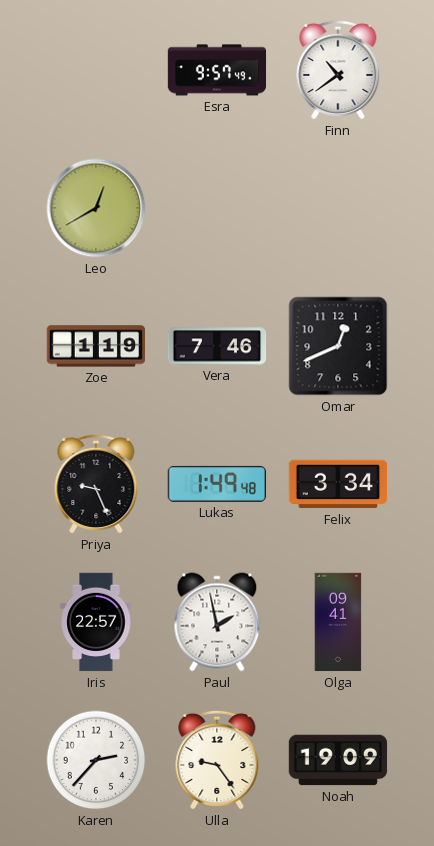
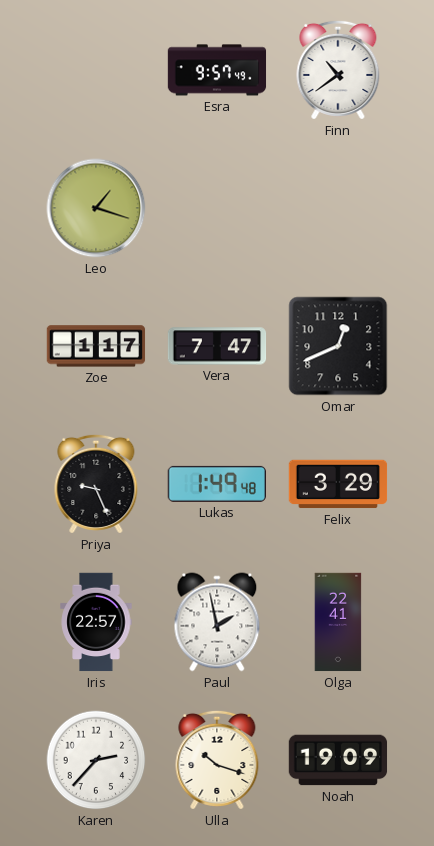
Leo: 12:40 -> 1:18
Zoe: 1:19 -> 1:17
Vera: 7:46 -> 7:47
Felix: 3:34 -> 3:29
Olga: 09:41 -> 22:41
Ulla: 9:24 -> 10:18
